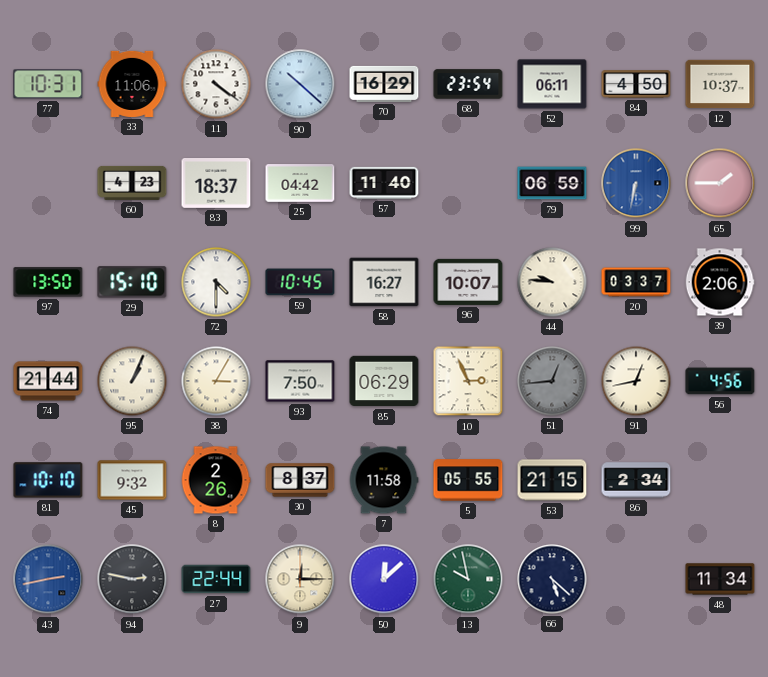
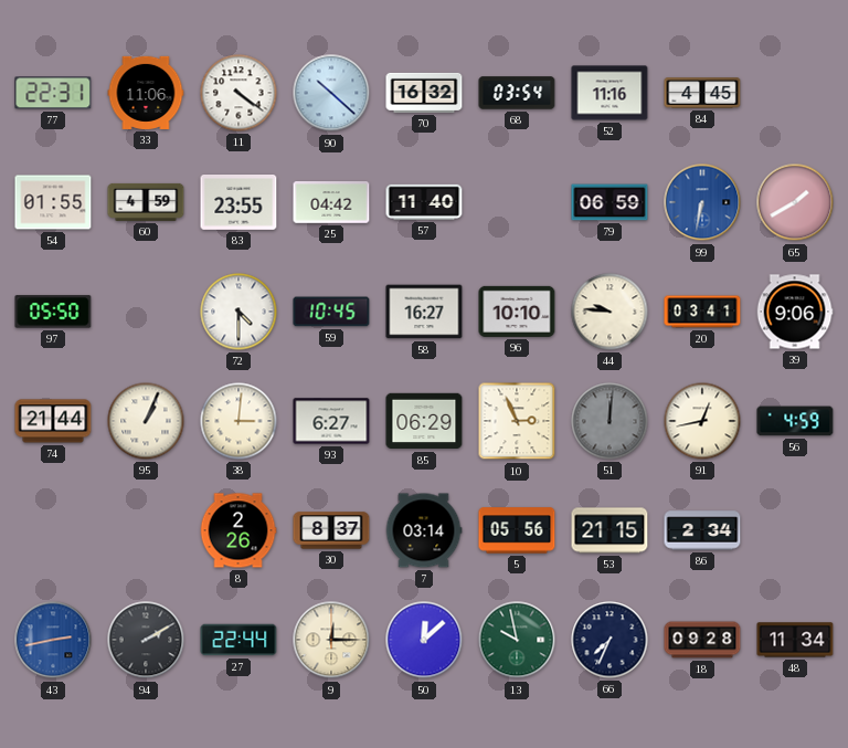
77: 10:31 -> 22:31
70: 16:29 -> 16:32
68: 23:54 -> 03:54
52: 06:11 -> 11:16
84: 4:50 -> 4:45
12: 10:37 -> none
54: none -> 01:55
60: 4:23 -> 4:59
83: 18:37 -> 23:55
65: 1:45 -> 1:40
97: 13:50 -> 05:50
29: 15:10 -> none
96: 10:07 -> 10:10
20: 03:37 -> 03:41
39: 2:06 -> 9:06
38: 3:05 -> 3:01
93: 7:50 -> 6:27
51: 12:44 -> 12:01
56: 4:56 -> 4:59
81: 10:10 -> none
45: 9:32 -> none
7: 11:58 -> 03:14
5: 05:55 -> 05:56
94: 2:47 -> 2:10
66: 5:22 -> 7:34
18: none -> 09:28
